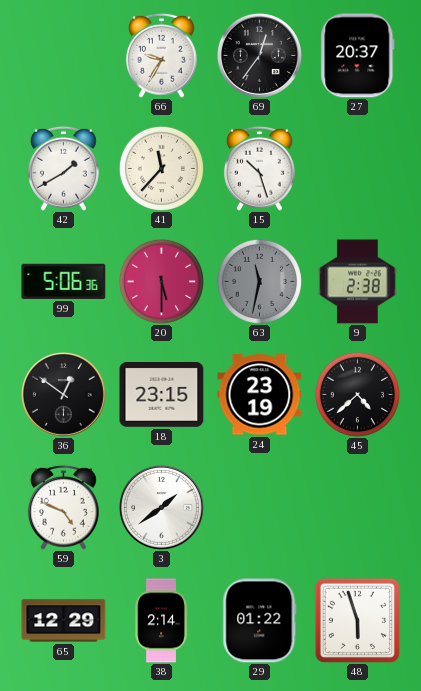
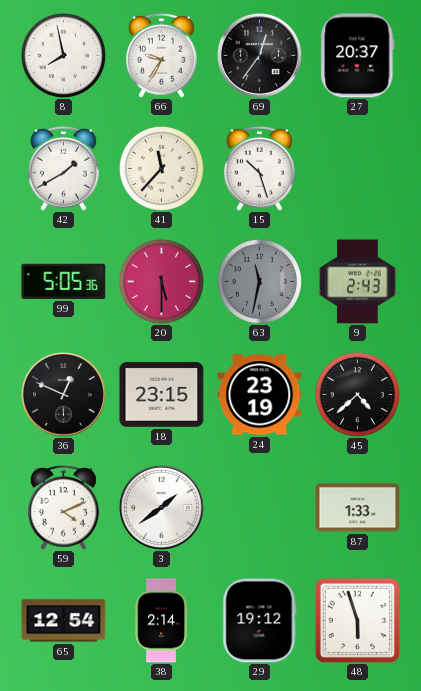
8: none -> 7:58
99: 5:06 -> 5:05
9: 2:38 -> 2:43
36: 12:51 -> 12:49
59: 4:49 -> 4:11
87: none -> 1:33
65: 12:29 -> 12:54
29: 01:22 -> 19:12
